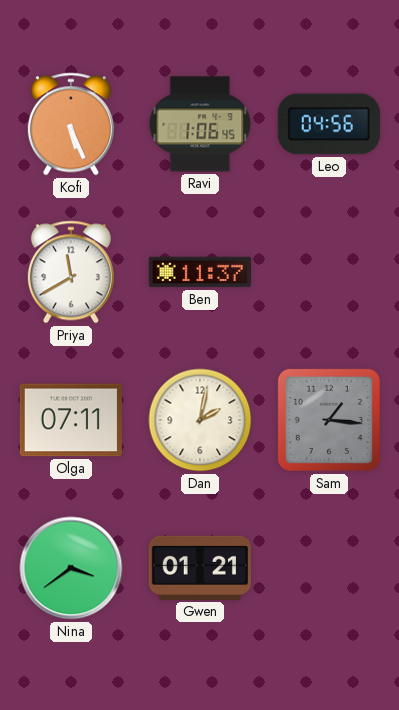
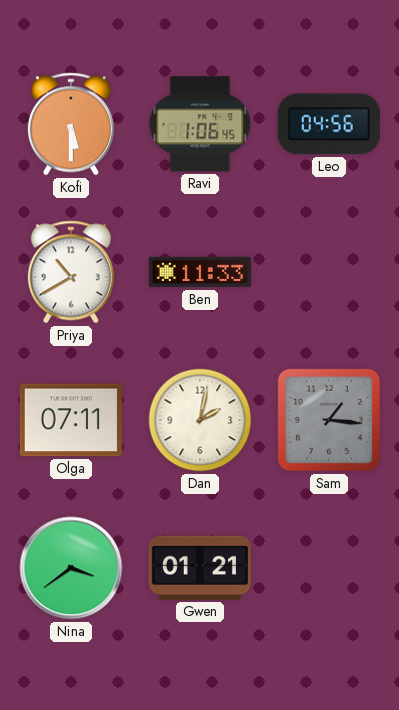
Kofi: 5:26 -> 5:30
Priya: 11:40 -> 10:40
Ben: 11:37 -> 11:33
